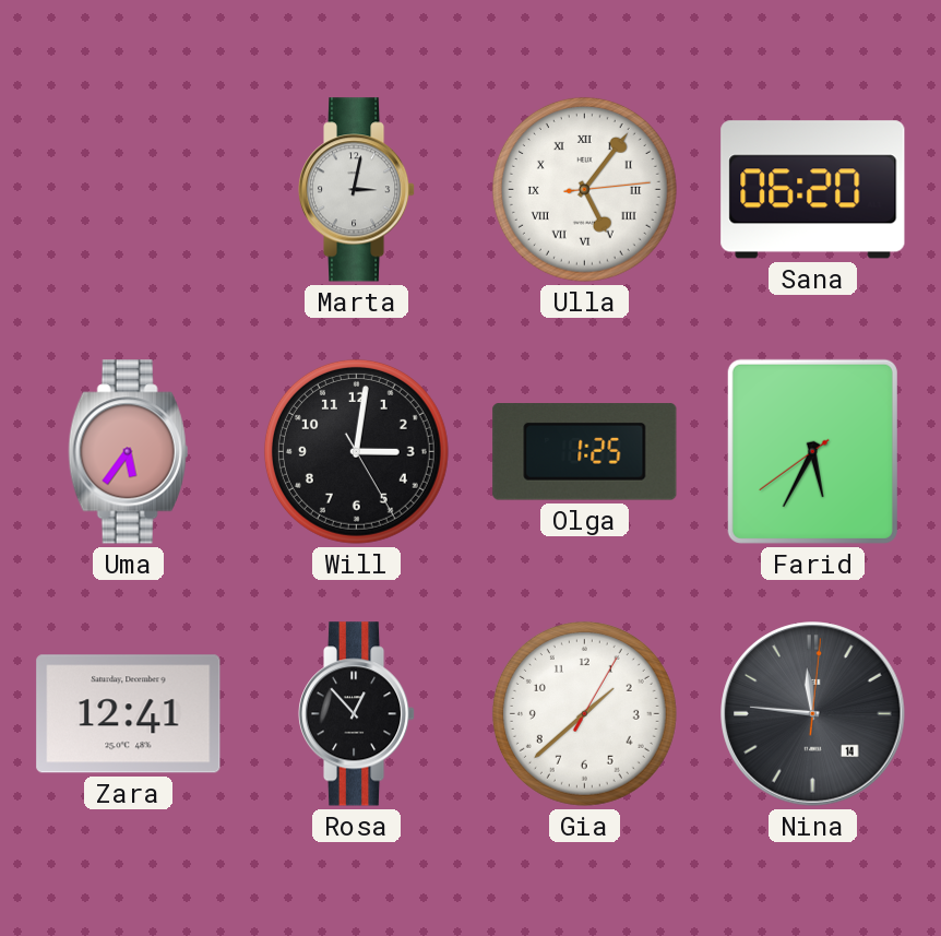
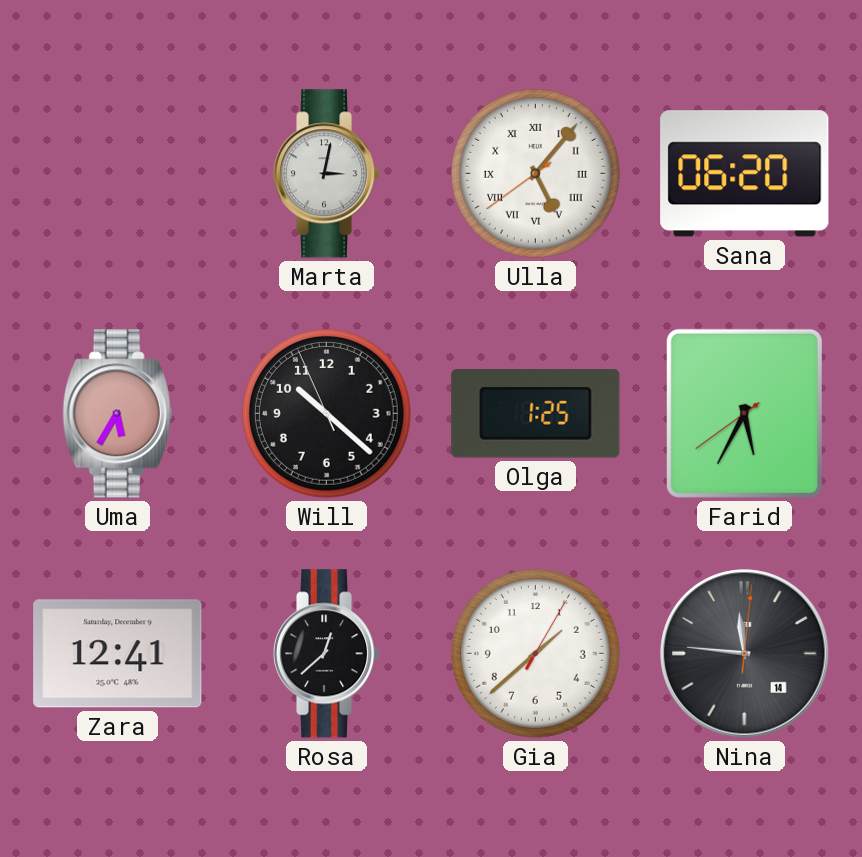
Ulla: 5:06:14 -> 5:06:39
Uma: 5:36 -> 5:35
Will: 3:01 -> 10:21
Rosa: 12:53 -> 12:38
